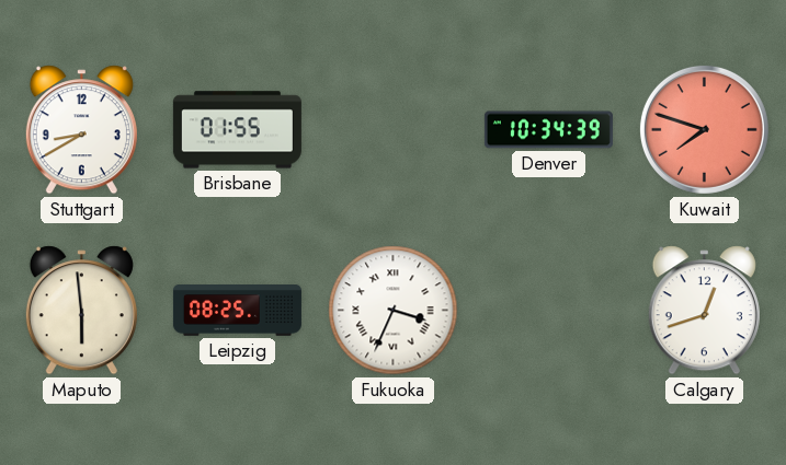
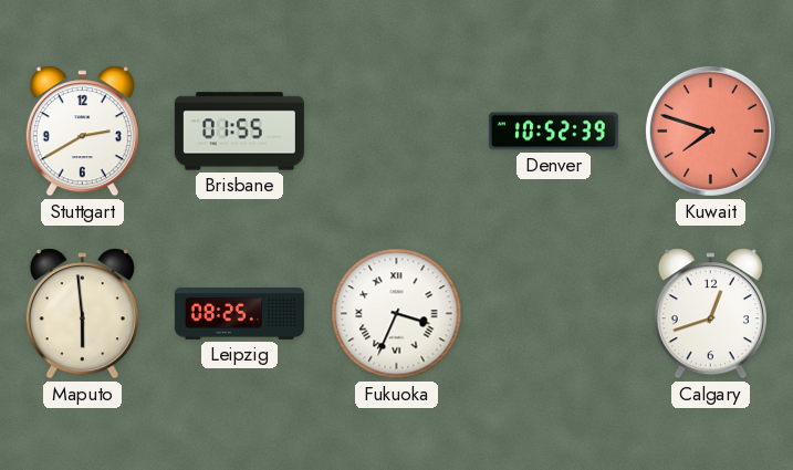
Stuttgart: 8:40 -> 2:40
Denver: 10:34 -> 10:52
